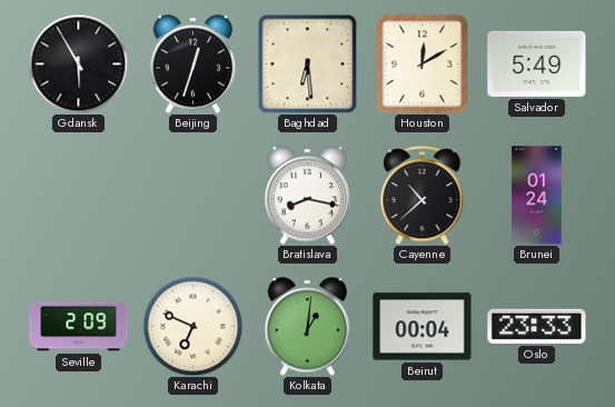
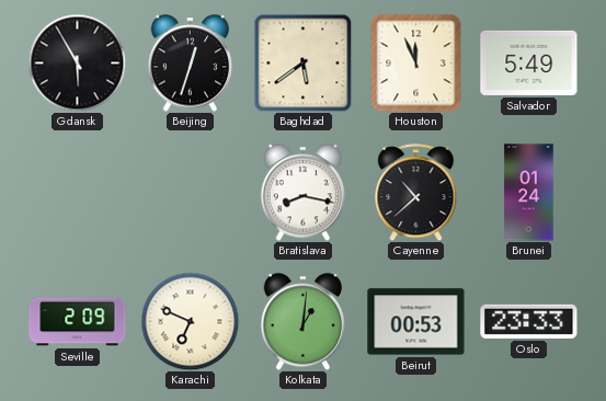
Baghdad: 6:29 -> 5:39
Houston: 12:10 -> 11:56
Beirut: 00:04 -> 00:53
